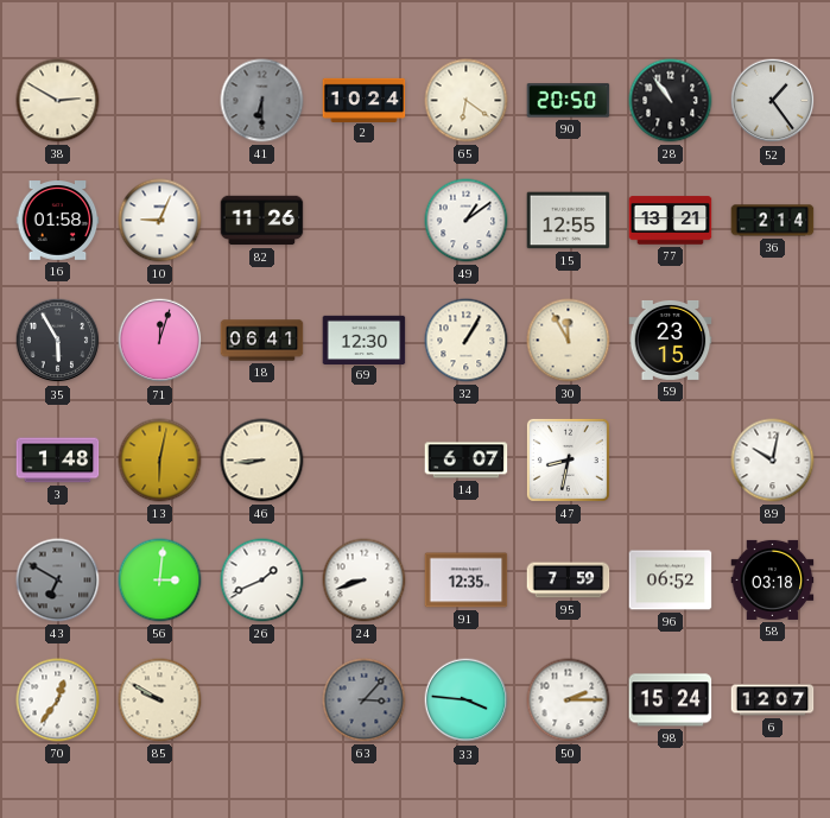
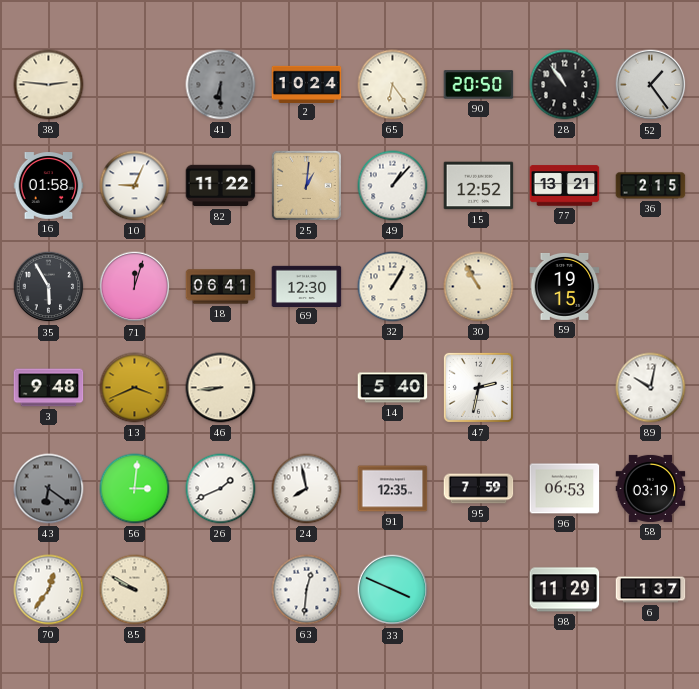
38: 2:50 -> 2:46
65: 6:21 -> 6:24
82: 11:26 -> 11:22
25: none -> 1:01
49: 1:09 -> 1:07
15: 12:55 -> 12:52
36: 2:14 -> 2:15
30: 11:55 -> 10:55
59: 23:15 -> 19:15
3: 1:48 -> 9:48
13: 6:02 -> 3:41
14: 6:07 -> 5:40
47: 8:32 -> 2:32
43: 6:50 -> 6:21
24: 8:42 -> 7:58
96: 06:52 -> 06:53
58: 03:18 -> 03:19
63: 3:07 -> 12:31
63 dial: grey -> white
33: 3:46 -> 3:49
50: 2:15 -> none
98: 15:24 -> 11:29
6: 12:07 -> 1:37
